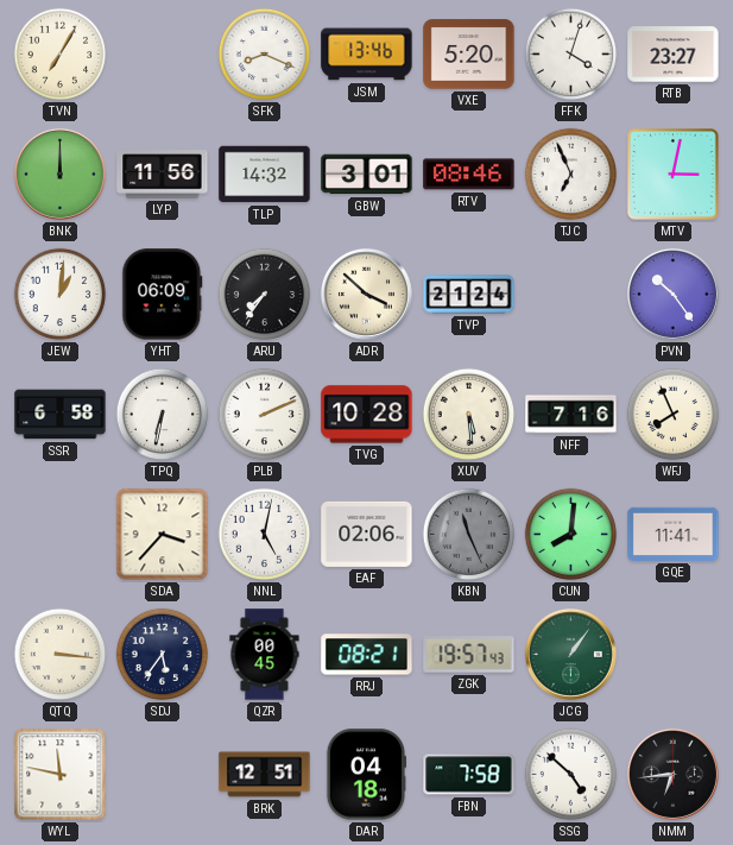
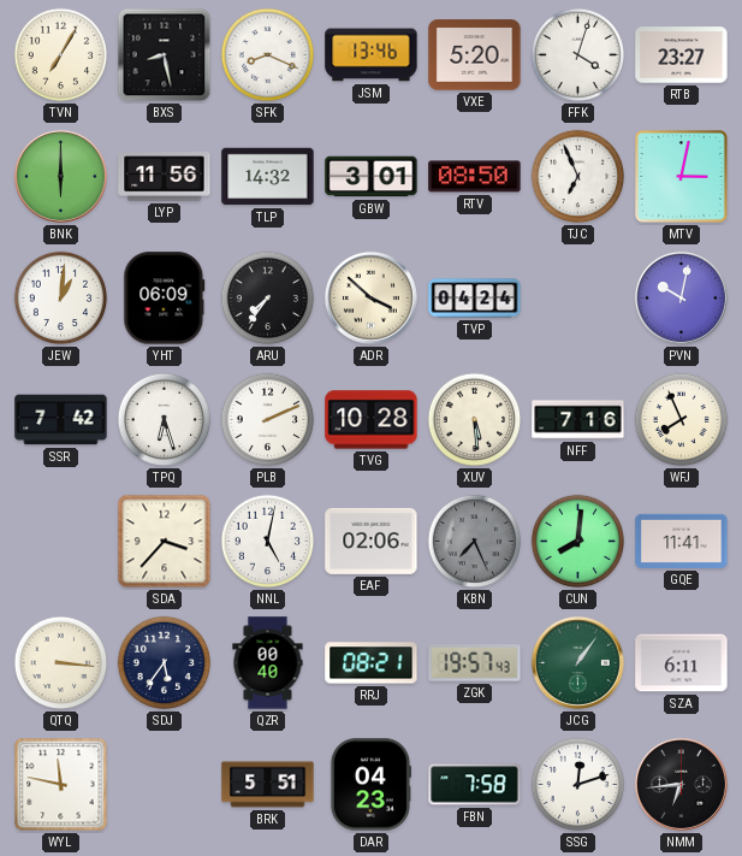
BXS: none -> 8:28
BNK: 12:00 -> 6:00
RTV: 08:46 -> 08:50
TVP: 21:24 -> 04:24
PVN: 10:24 -> 10:02
SSR: 6:58 -> 7:42
TPQ: 6:32 -> 6:27
KBN: 11:26 -> 7:26
QZR: 00:45 -> 00:40
SZA: none -> 6:11
BRK: 12:51 -> 5:51
DAR: 04:18 -> 04:23
SSG: 4:52 -> 12:12
